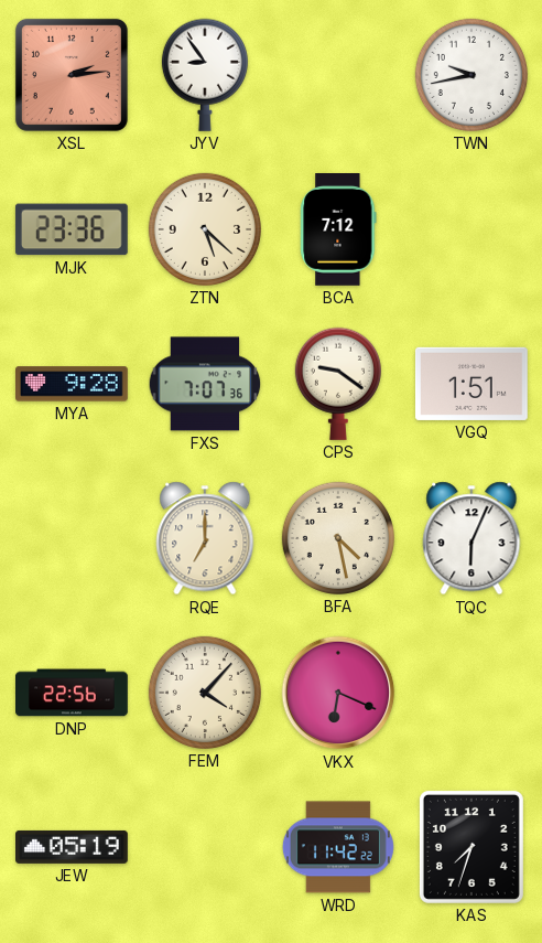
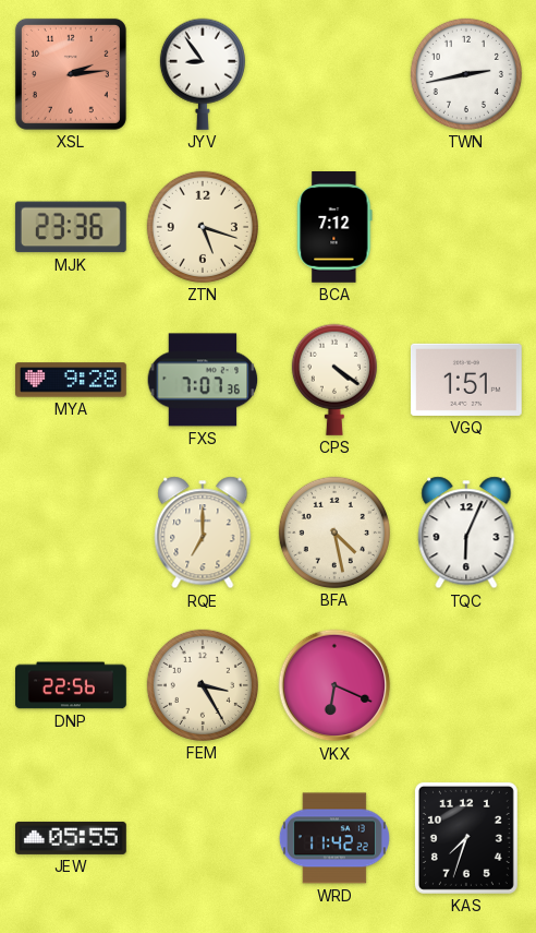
TWN: 9:43 -> 2:43
ZTN: 5:22 -> 5:18
CPS: 9:21 -> 4:21
FEM: 4:07 -> 3:25
JEW: 05:19 -> 05:55
